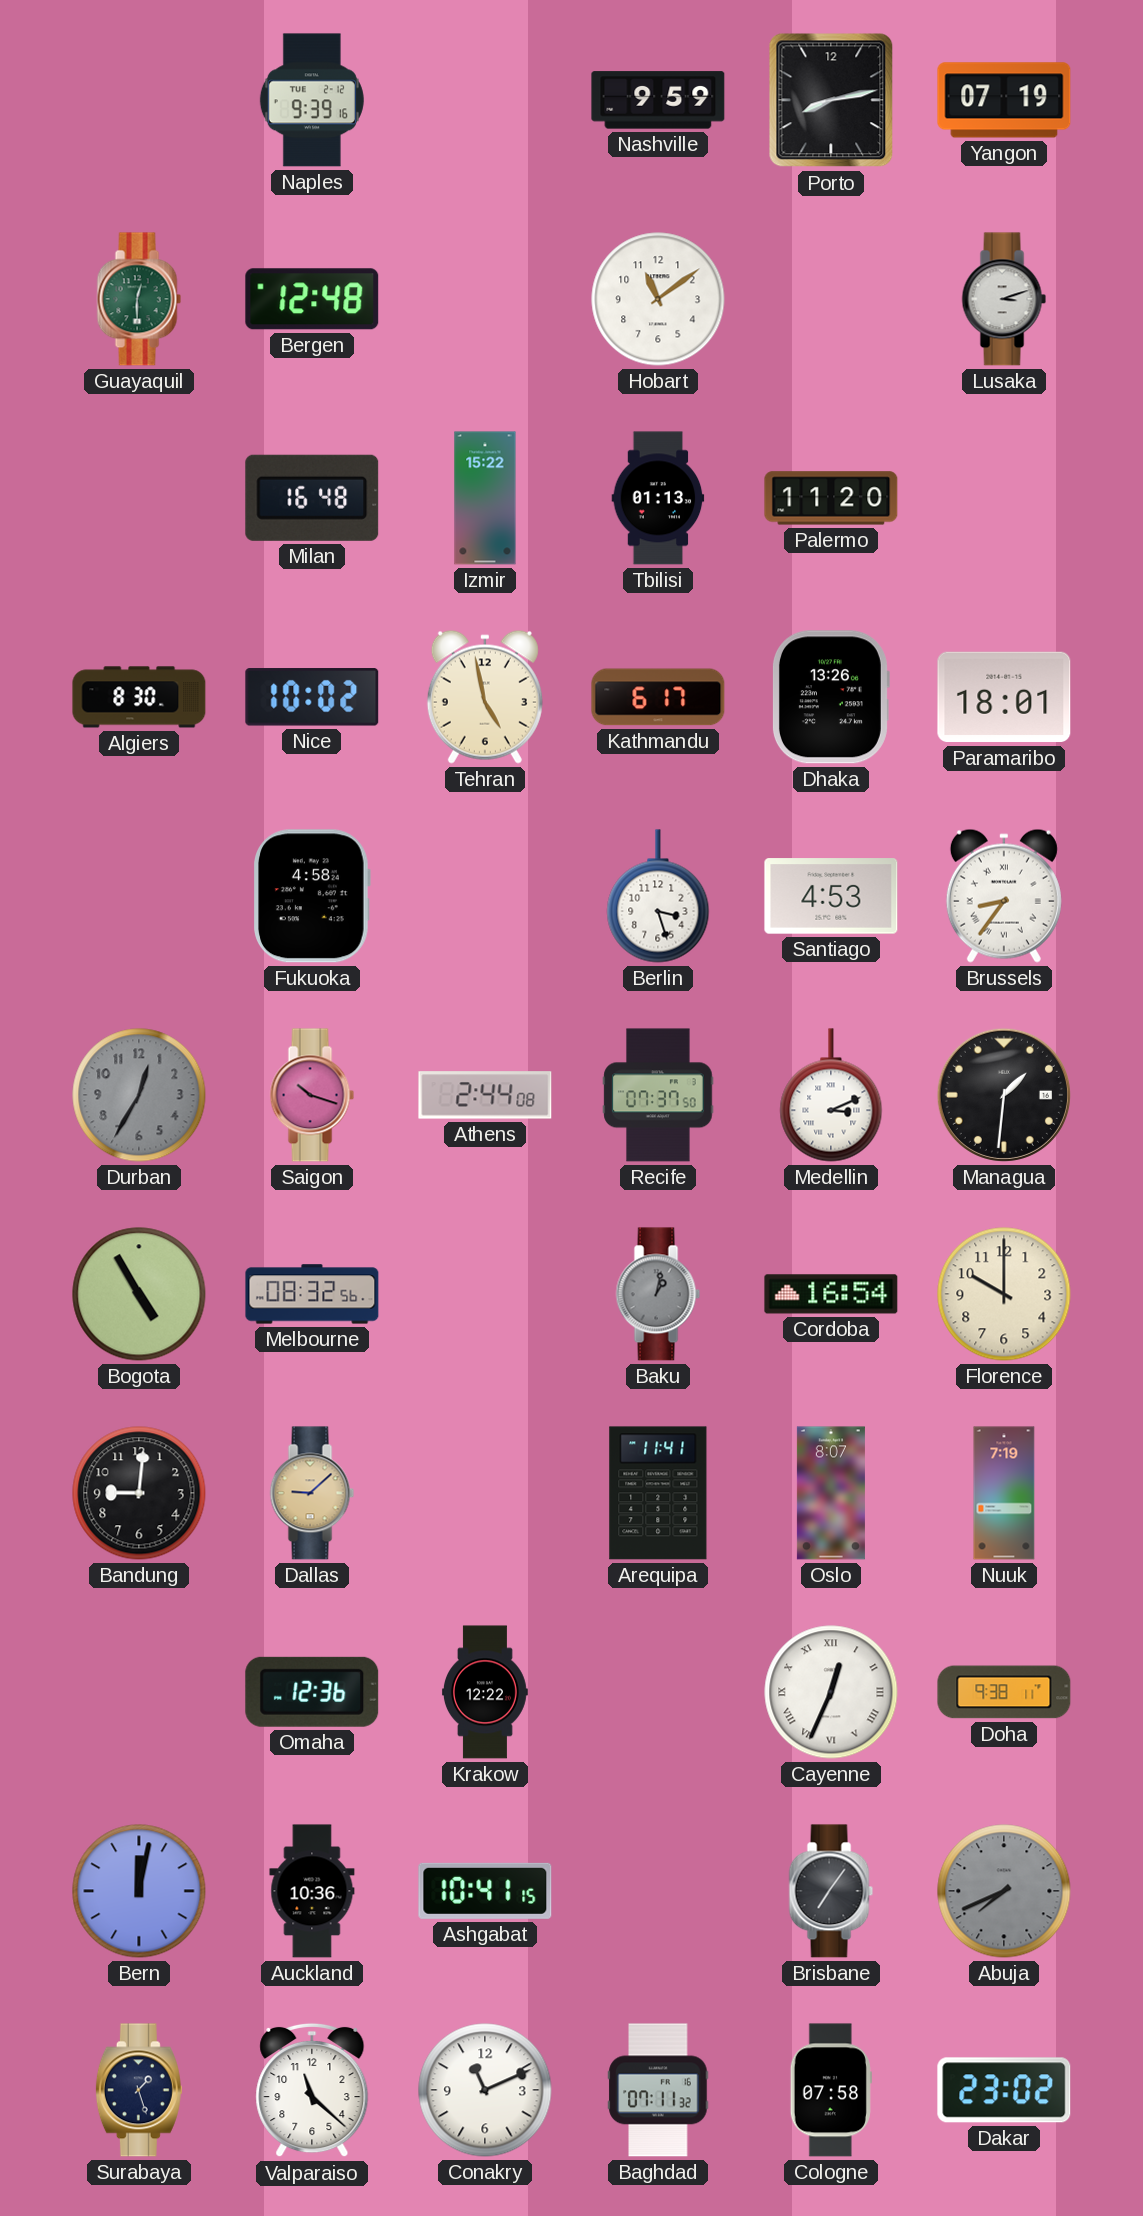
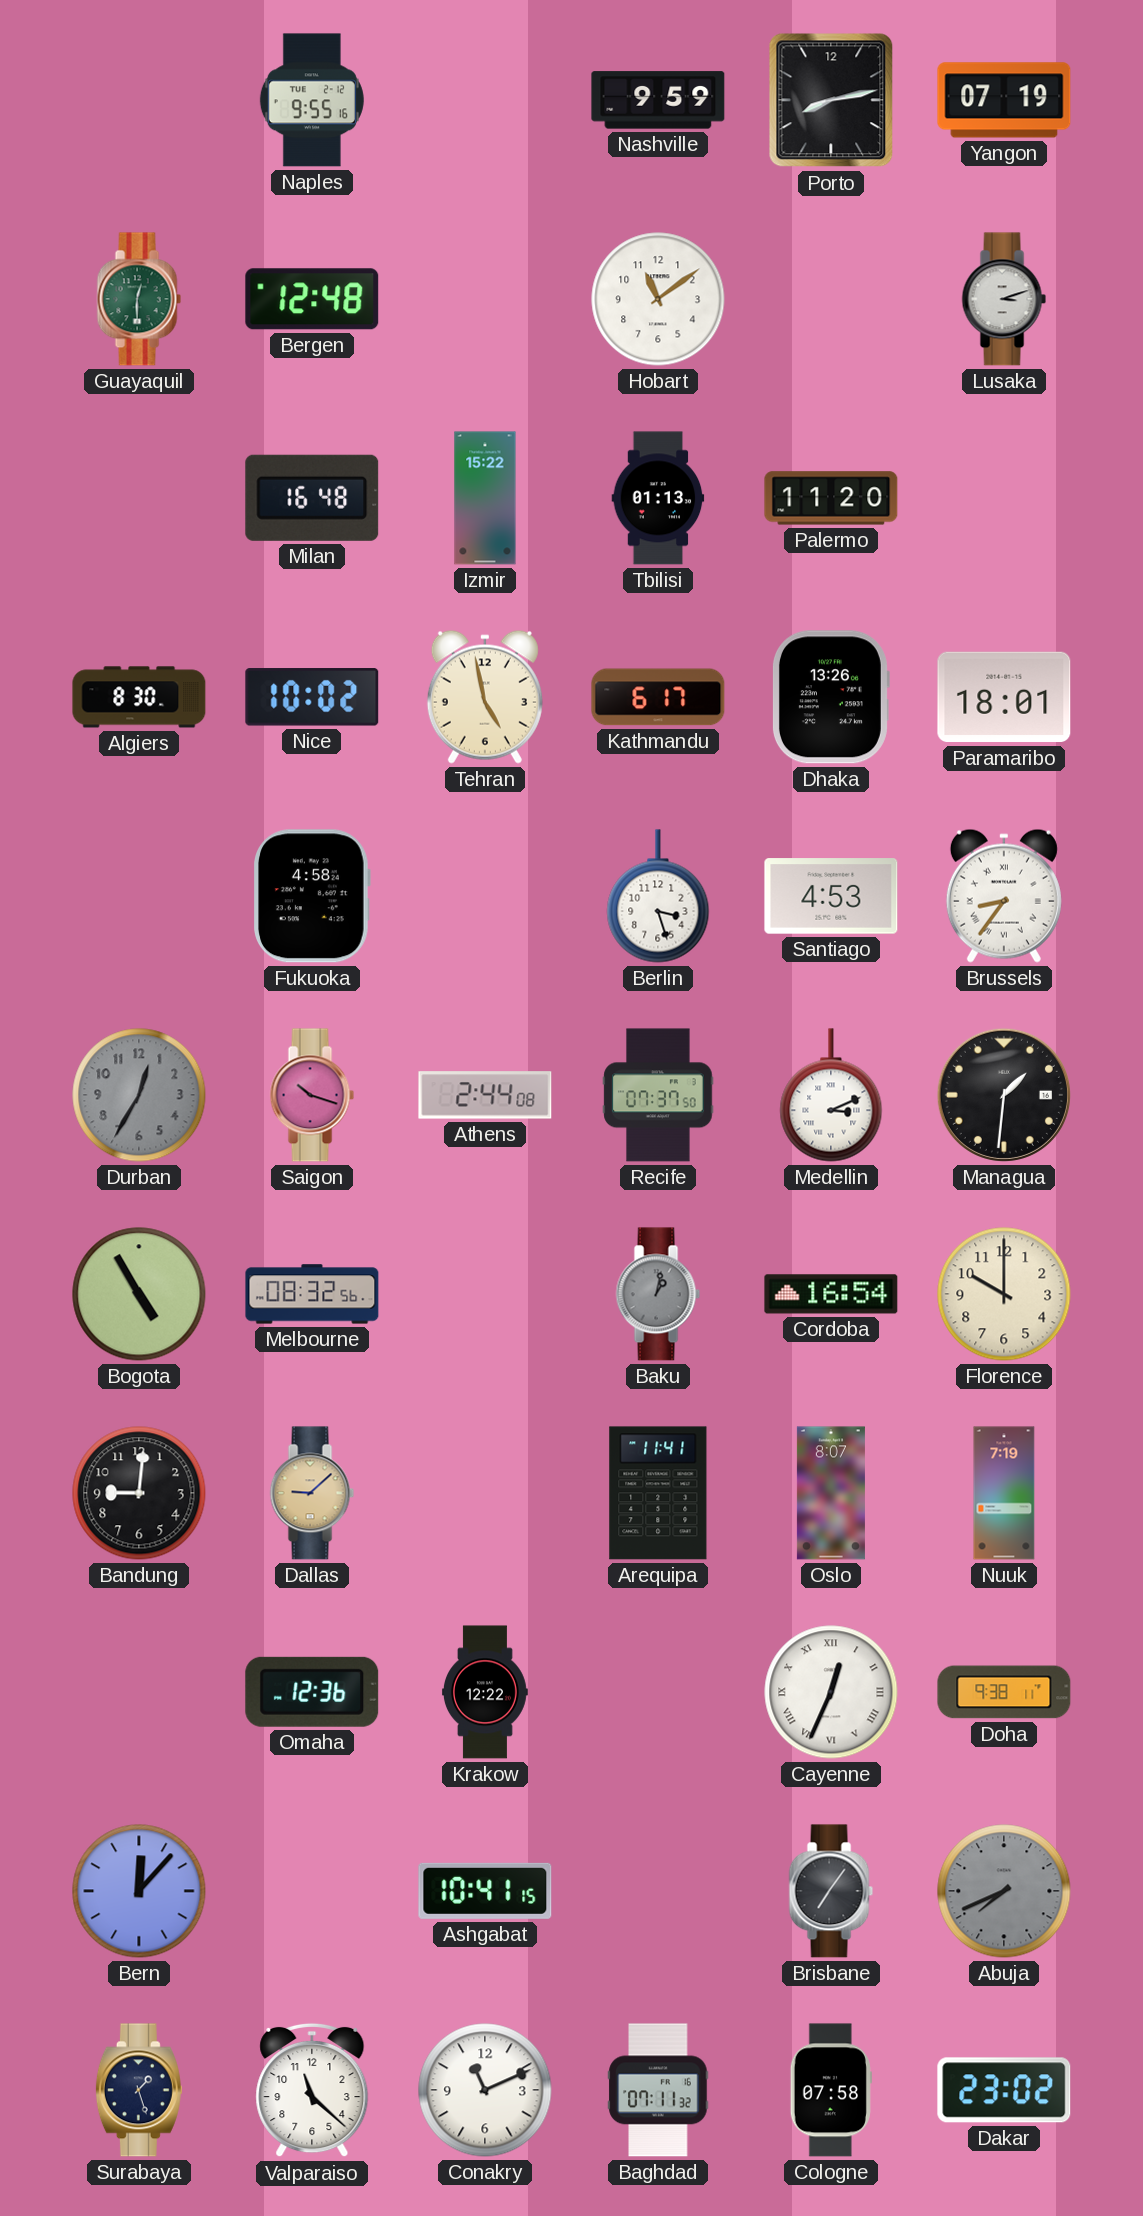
Naples: 9:39 -> 9:55
Bern: 12:02 -> 12:07
Auckland: 10:36 -> none
